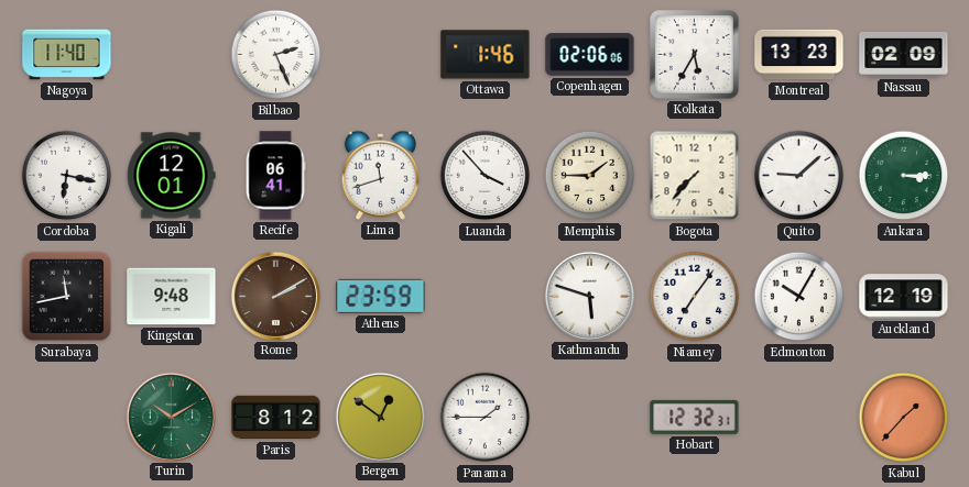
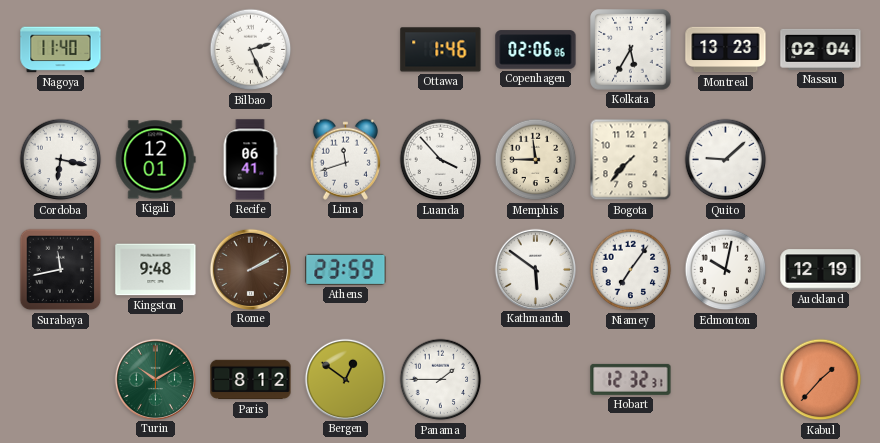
Nassau: 02:09 -> 02:04
Memphis: 1:45 -> 11:45
Ankara: 3:15 -> none
Kathmandu: 5:48 -> 5:51
Edmonton: 10:05 -> 10:02
